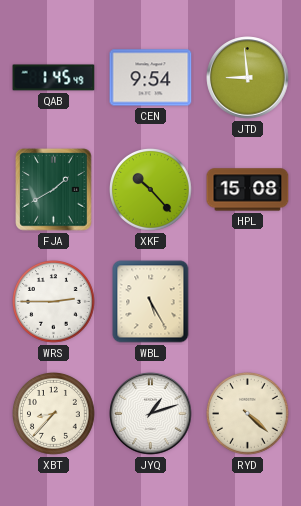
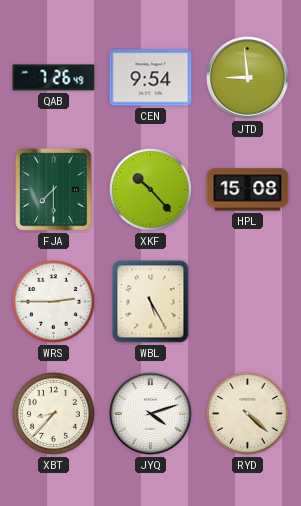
QAB: 1:45 -> 7:26
FJA: 1:40 -> 7:30
JYQ: 1:12 -> 4:12
